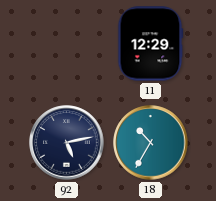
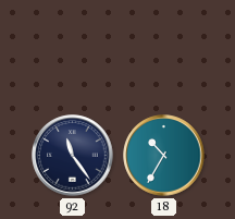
11: 12:29 -> none
92: 5:13 -> 11:24
